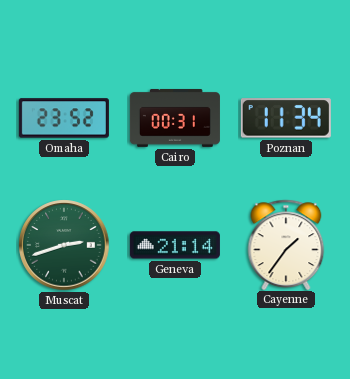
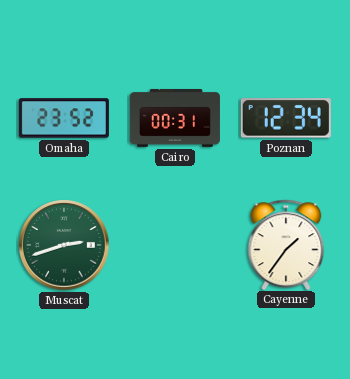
Poznan: 11:34 -> 12:34
Geneva: 21:14 -> none
